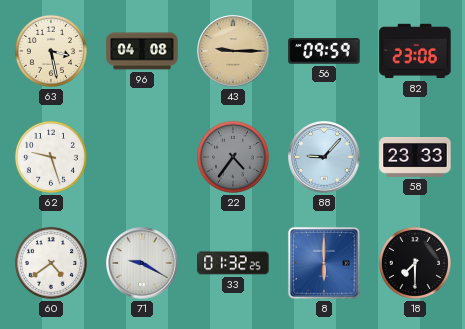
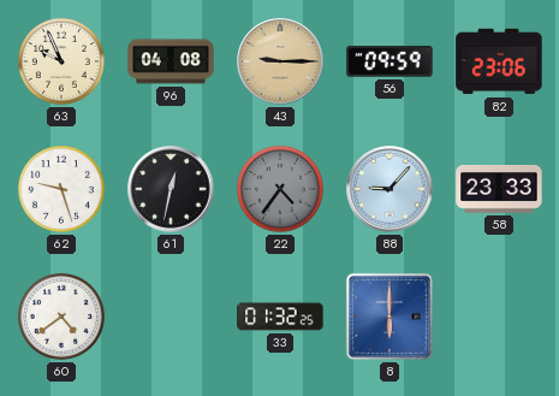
63: 3:28 -> 9:56
61: none -> 12:32
71: 9:20 -> none
18: 7:30 -> none
